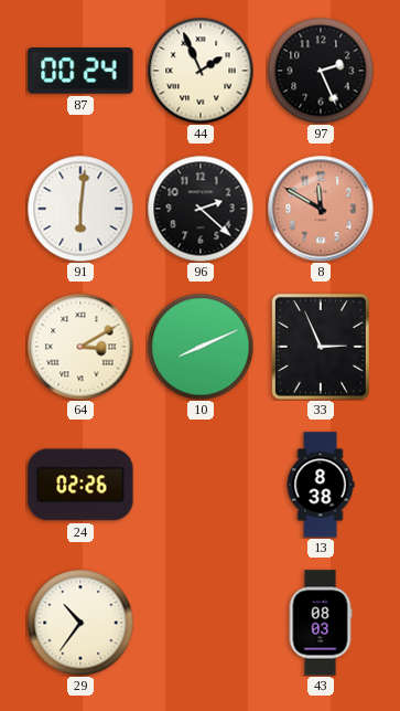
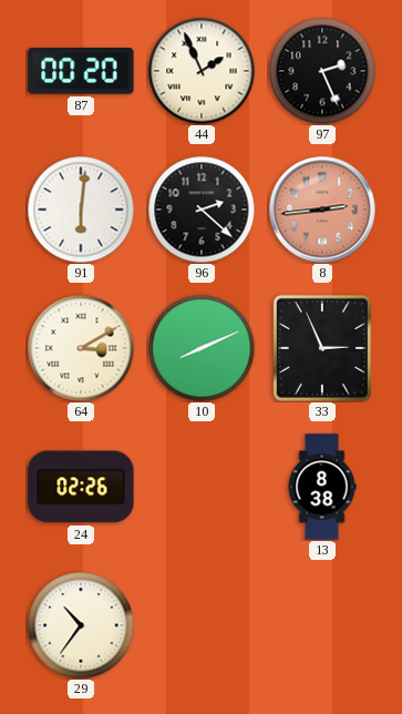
87: 00:24 -> 00:20
8: 11:50 -> 2:44
43: 08:03 -> none
